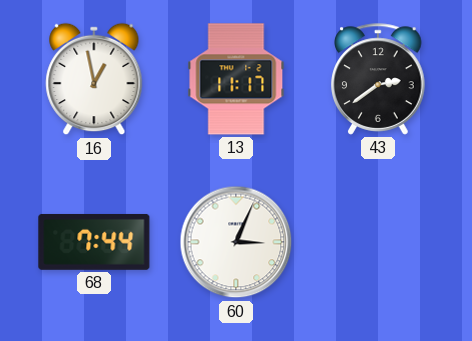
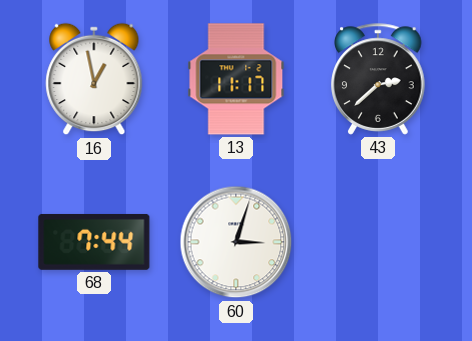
43: 2:39 -> 2:38
60: 3:04 -> 3:03
